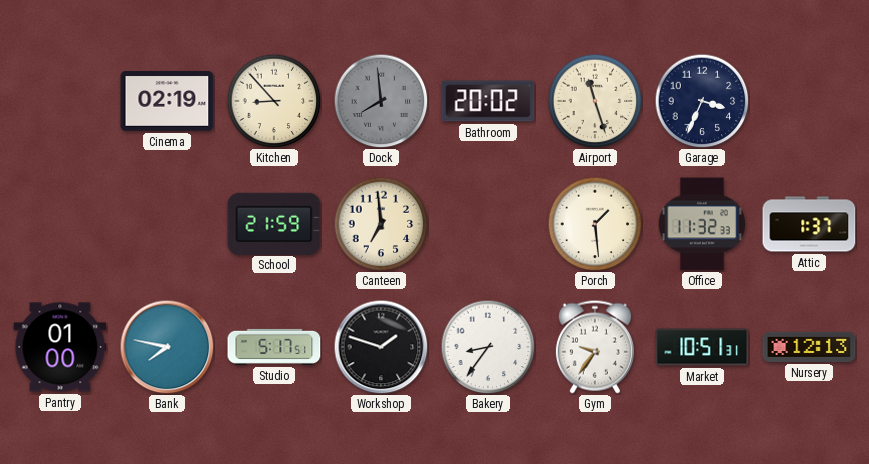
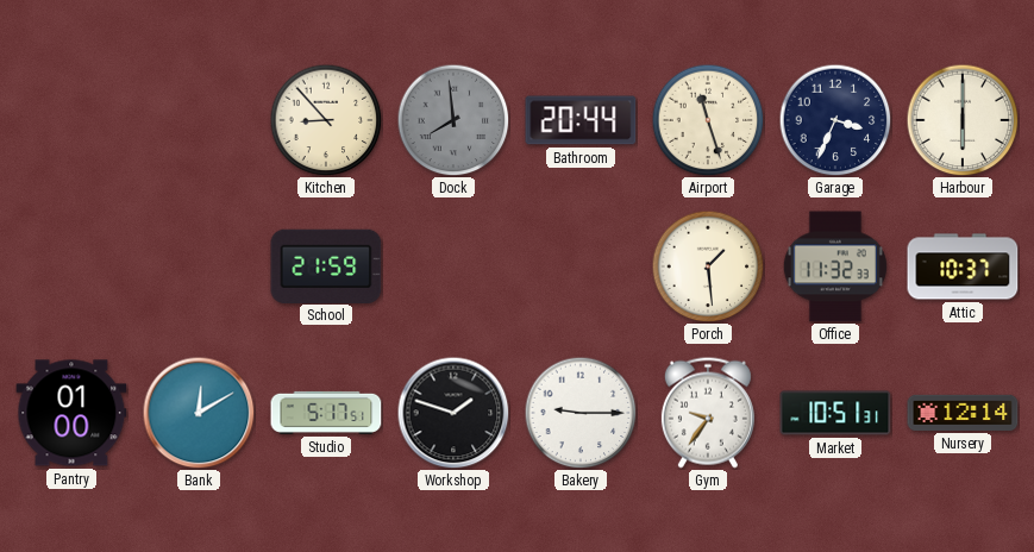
Cinema: 02:19 -> none
Bathroom: 20:02 -> 20:44
Harbour: none -> 6:00
Canteen: 6:59 -> none
Attic: 1:37 -> 10:37
Bank: 7:47 -> 12:10
Bakery: 8:36 -> 9:15
Nursery: 12:13 -> 12:14
